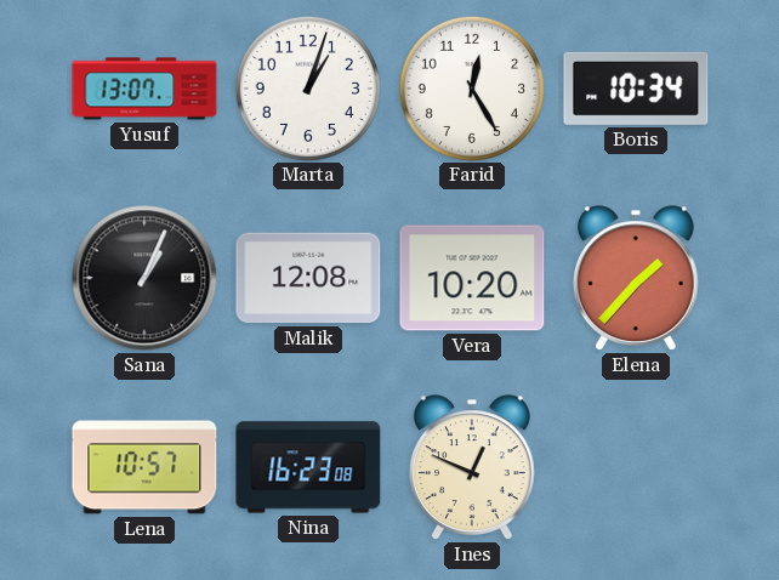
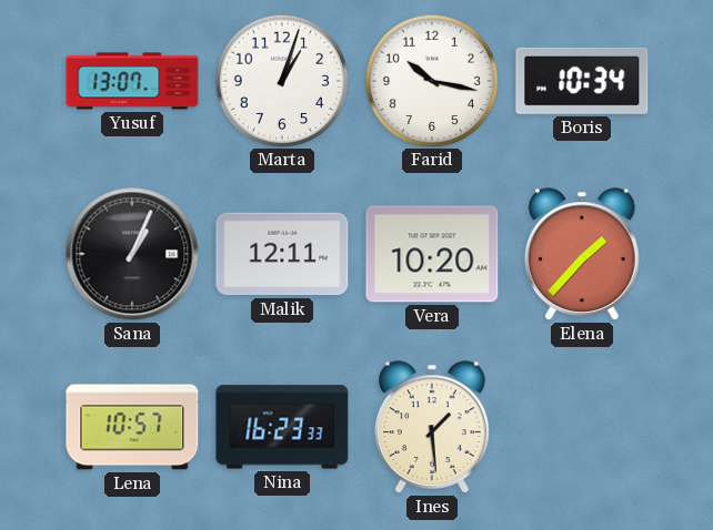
Farid: 12:25 -> 10:17
Malik: 12:08 -> 12:11
Nina: 16:23:08 -> 16:23:33
Ines: 12:49 -> 1:29
